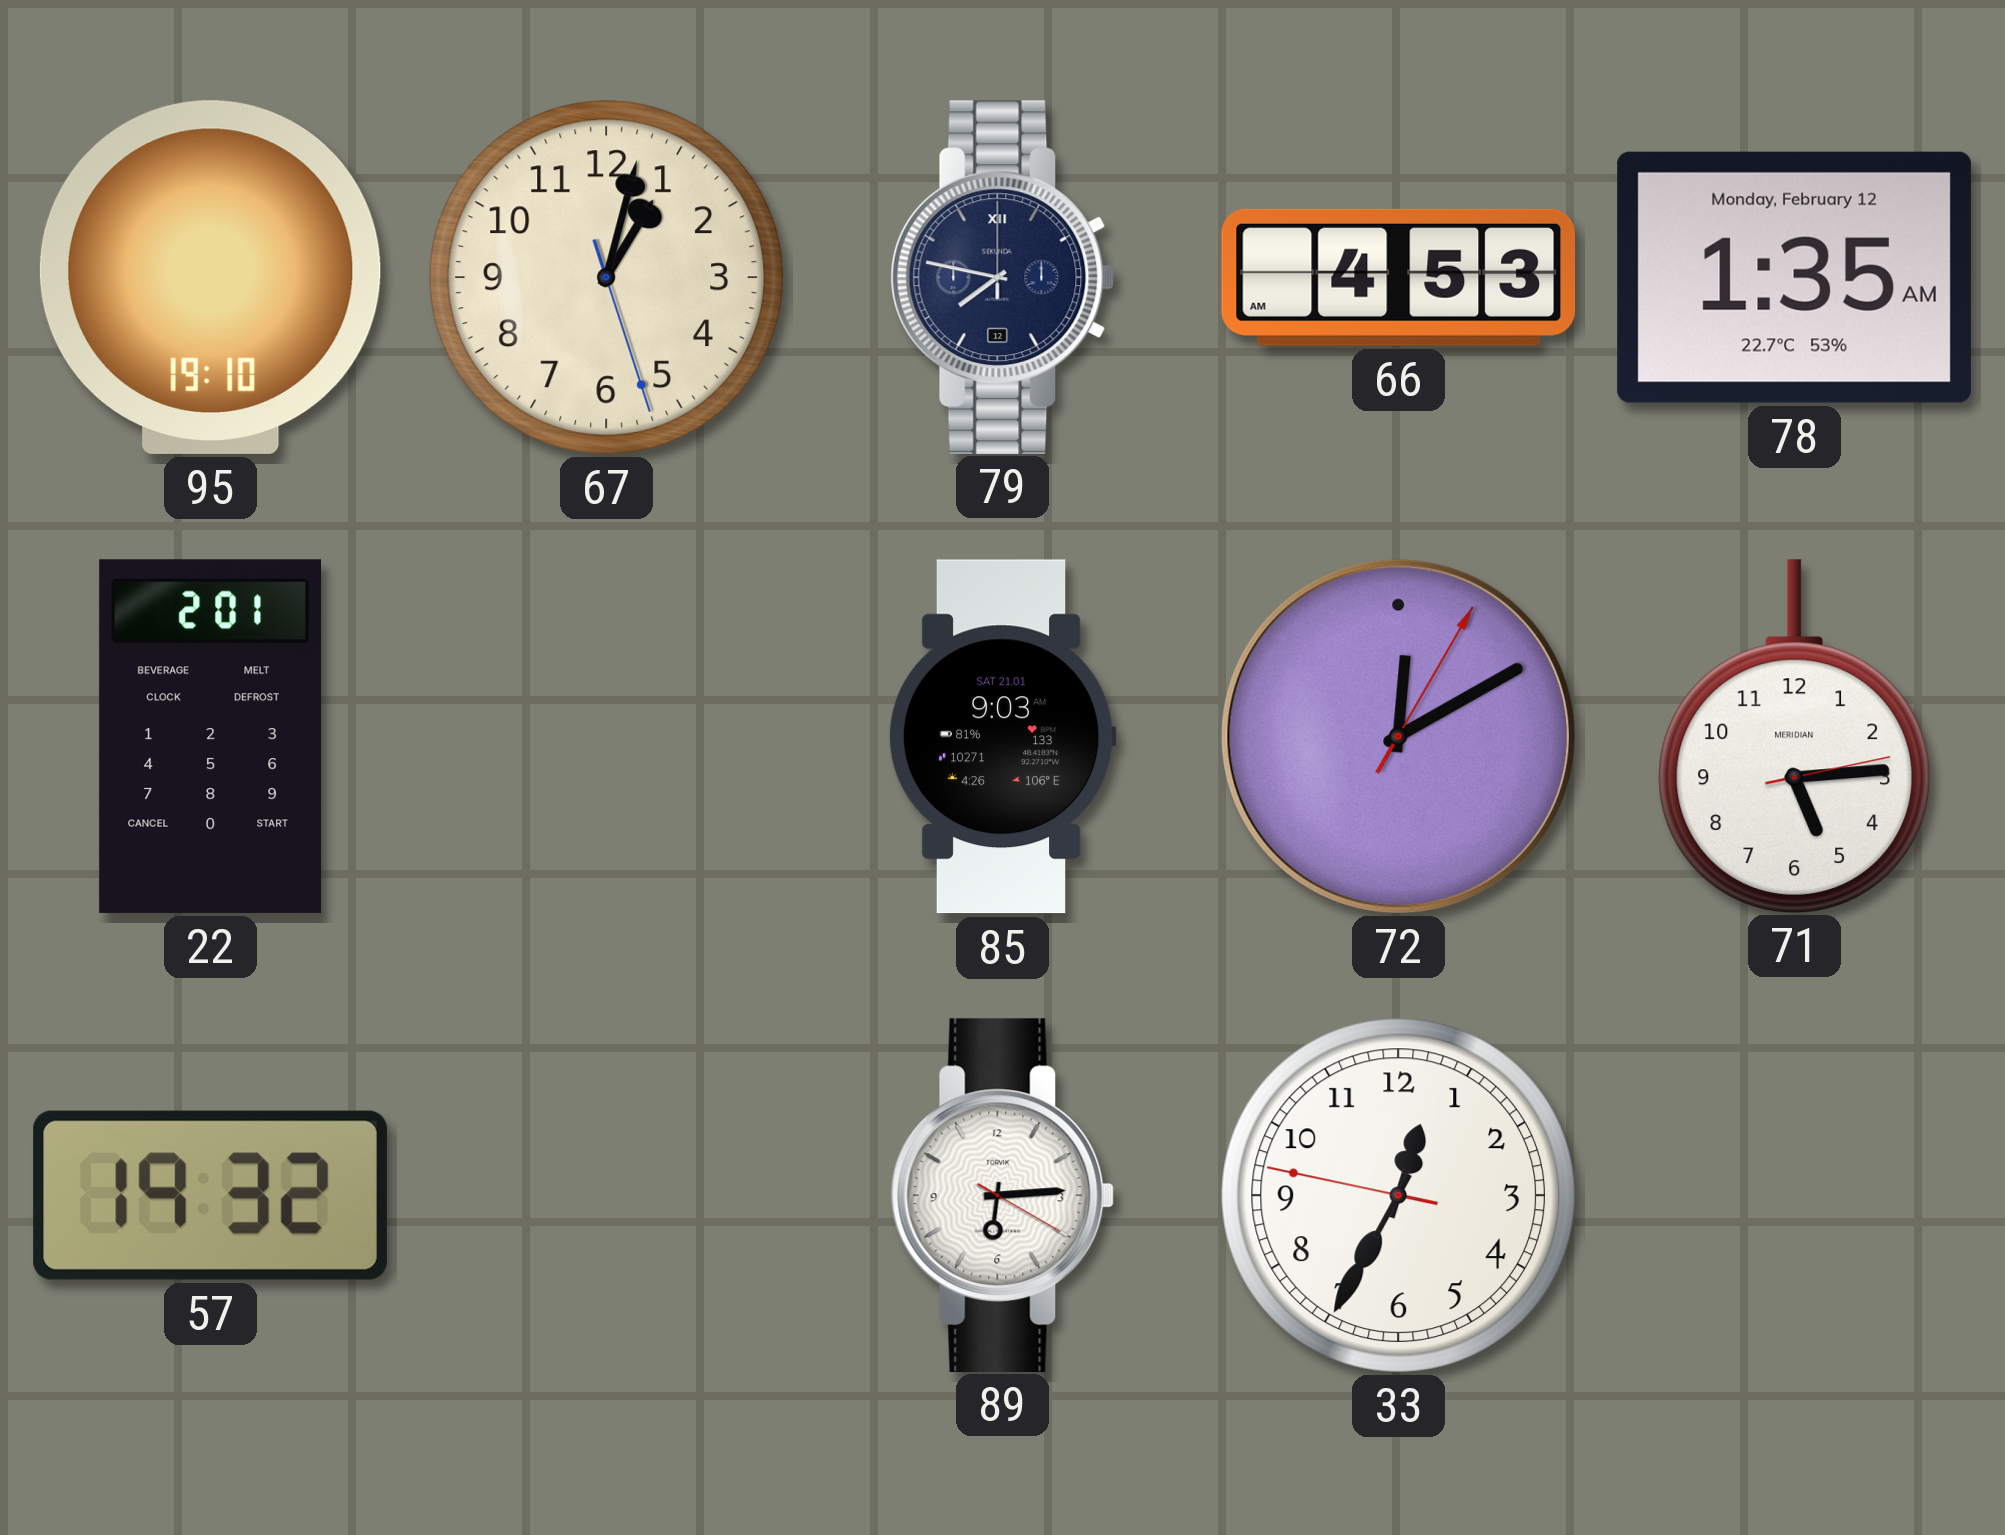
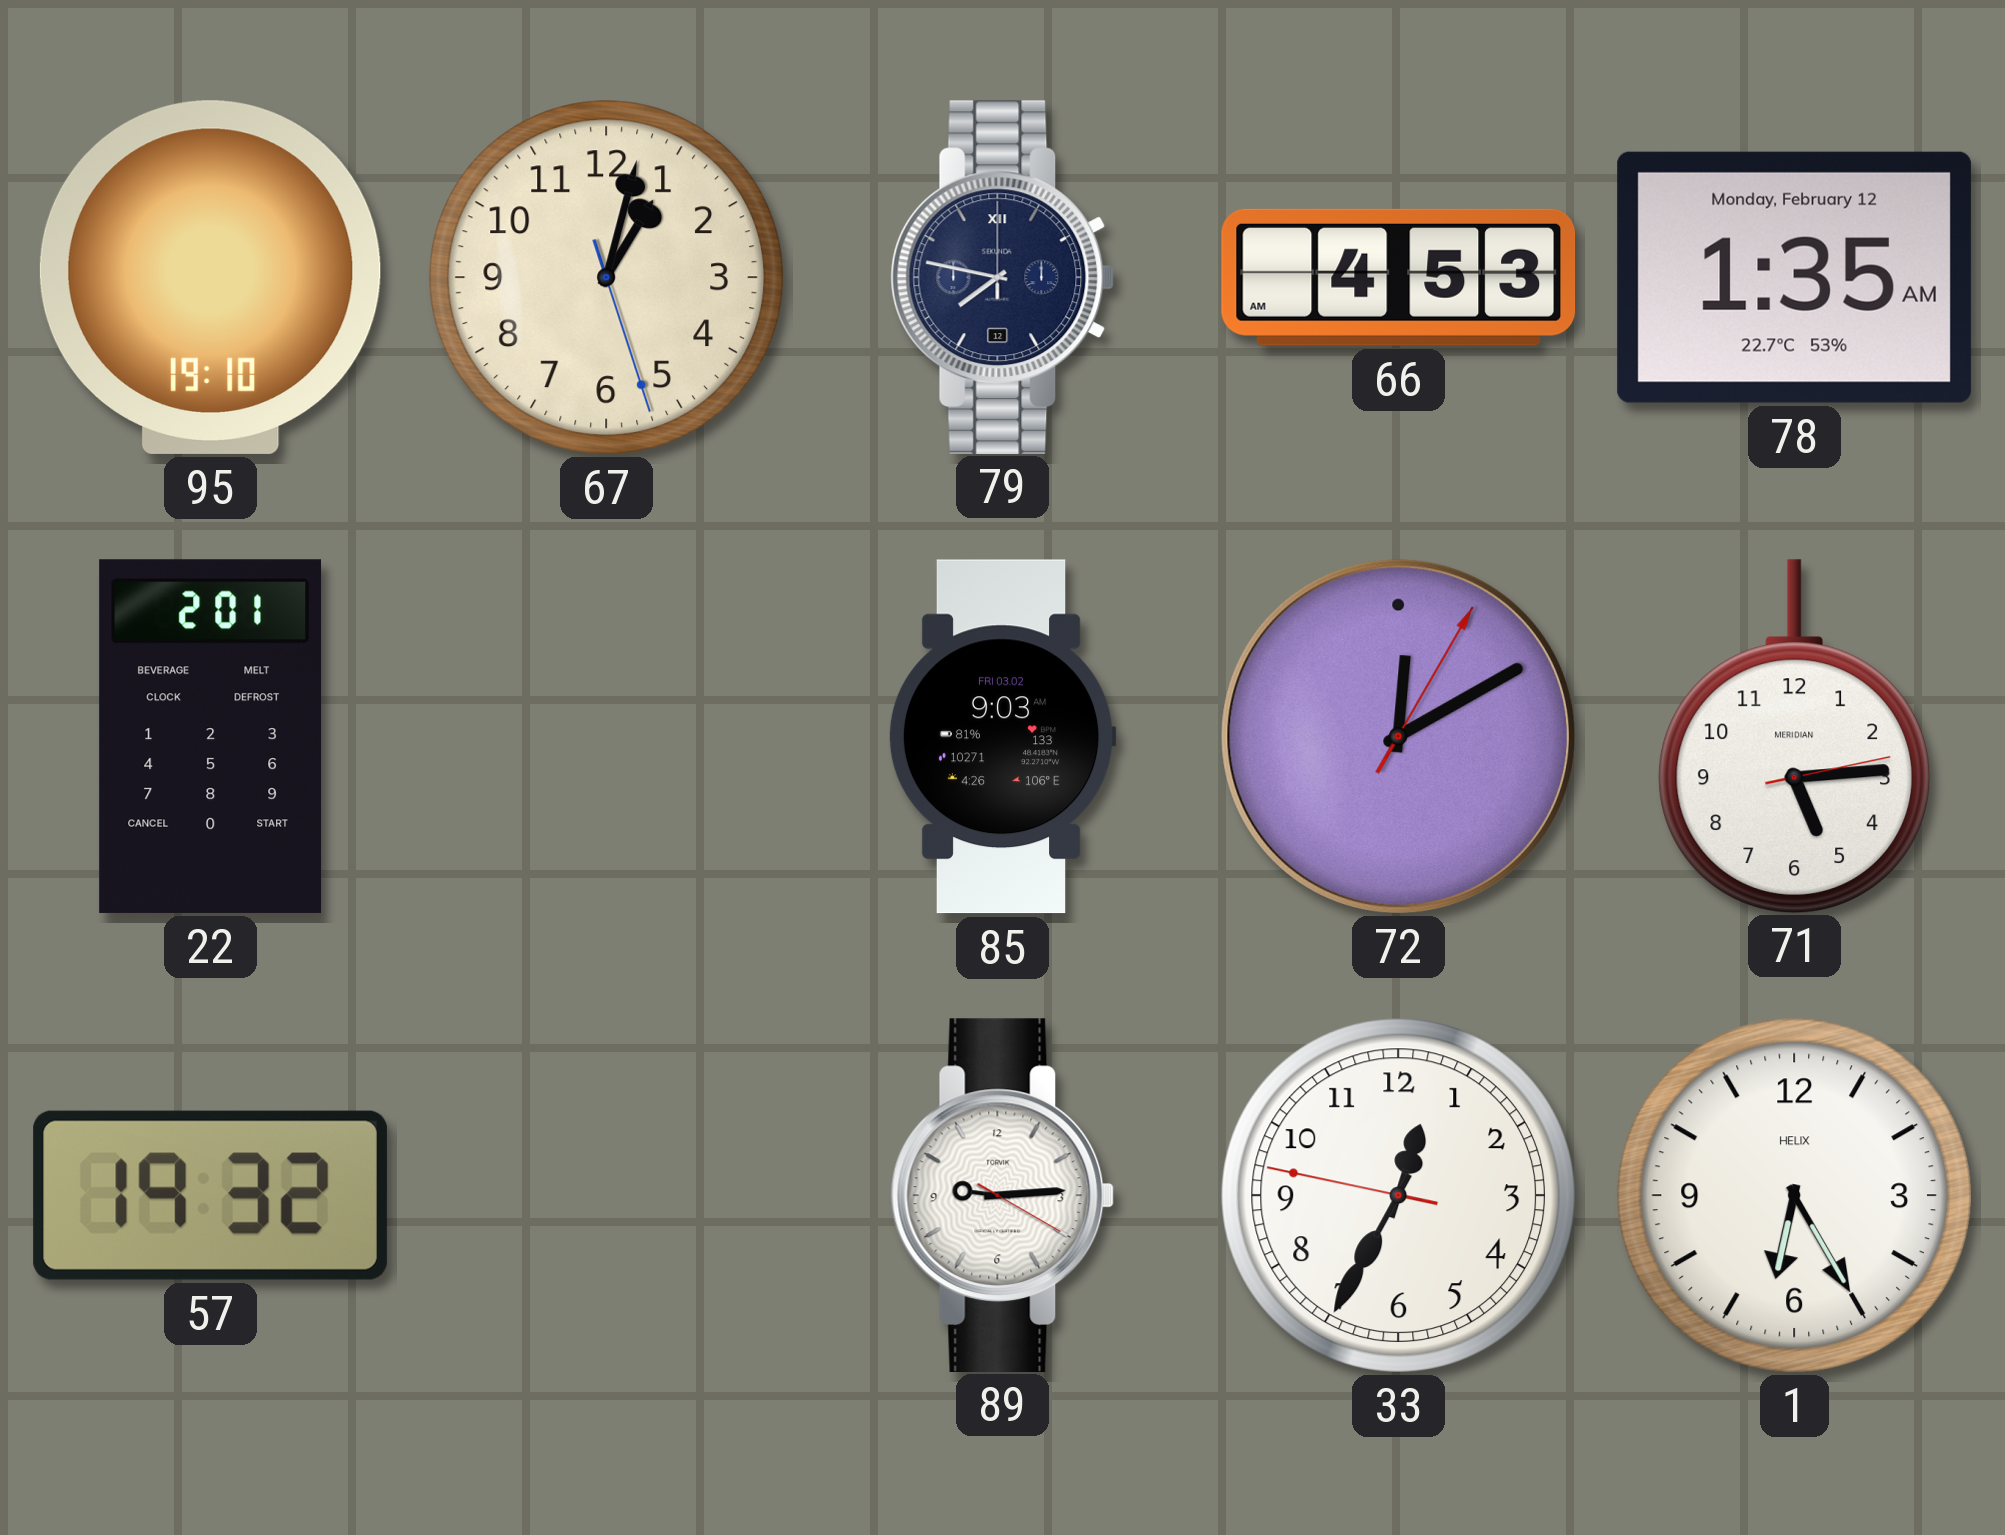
85 date: SAT 21.01 -> FRI 03.02
89: 6:14 -> 9:14
1: none -> 6:25
